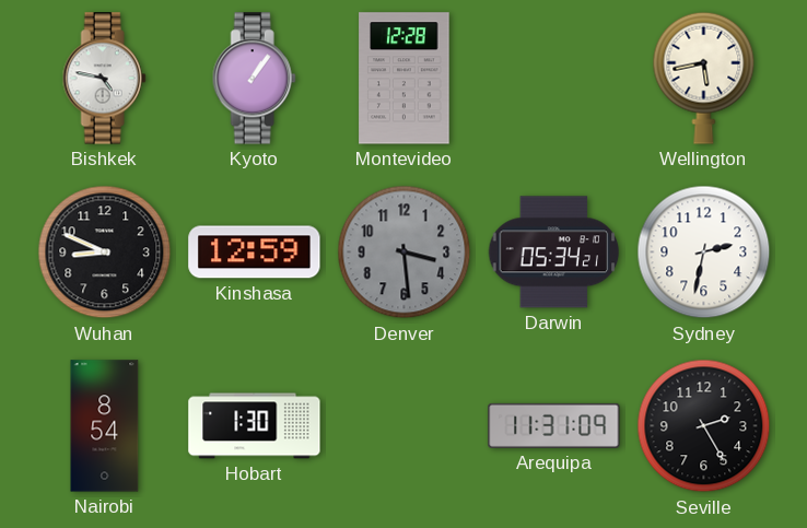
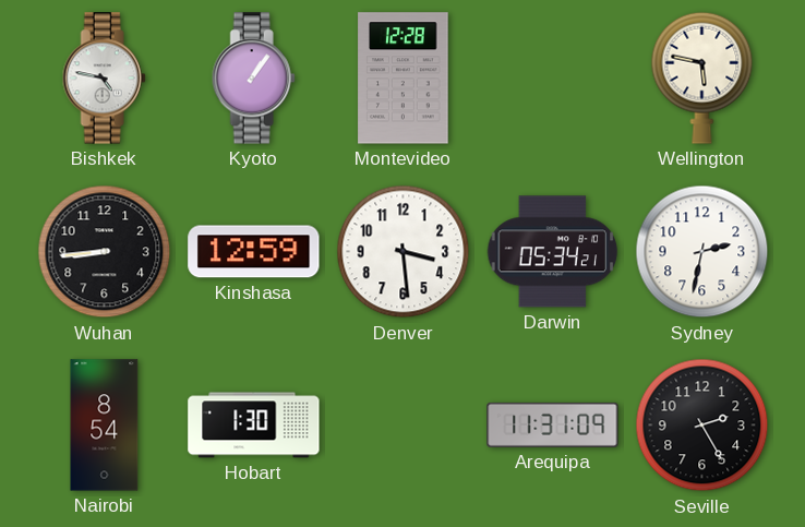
Wellington: 5:43 -> 5:47
Wuhan: 8:49 -> 8:44
Denver dial: grey -> white
